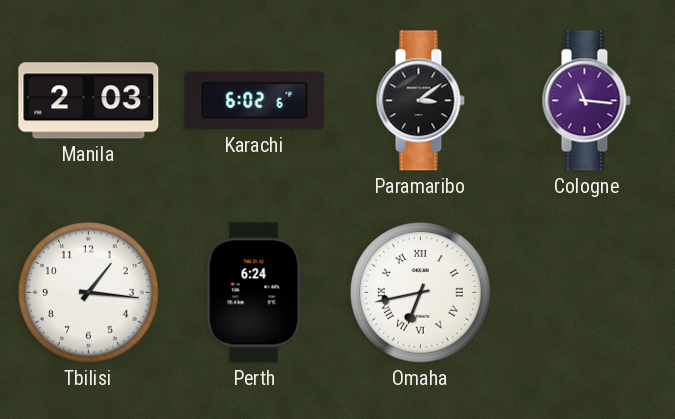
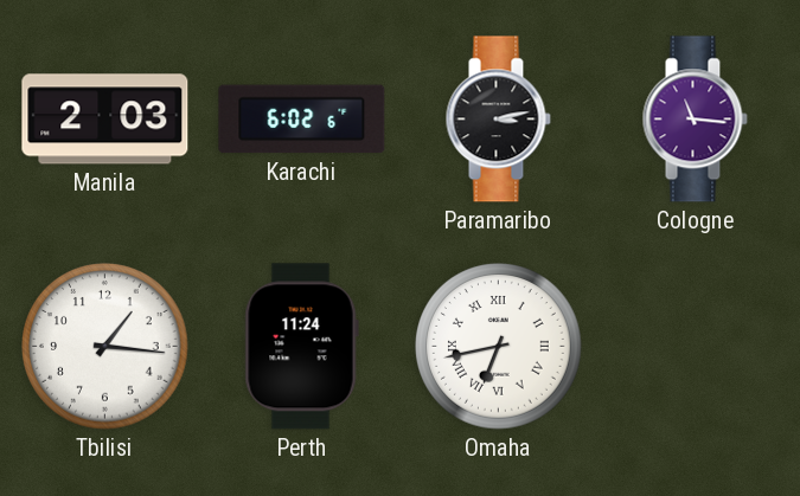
Paramaribo: 3:09 -> 3:13
Perth: 6:24 -> 11:24
